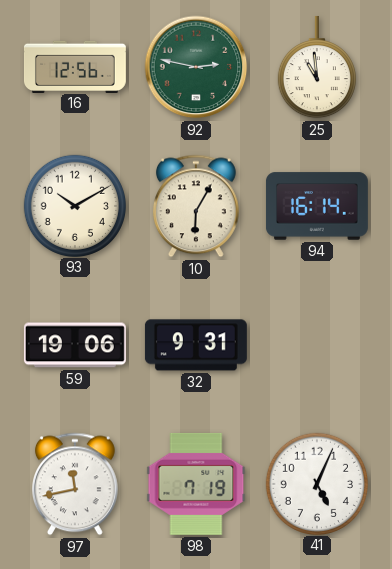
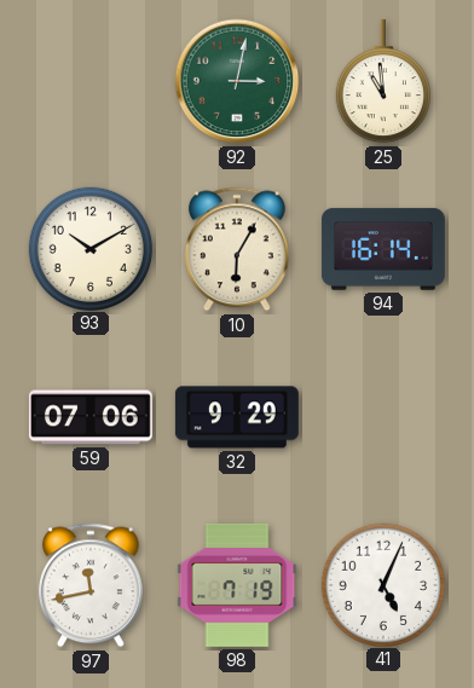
16: 12:56 -> none
92: 2:47 -> 3:02
59: 19:06 -> 07:06
32: 9:31 -> 9:29
